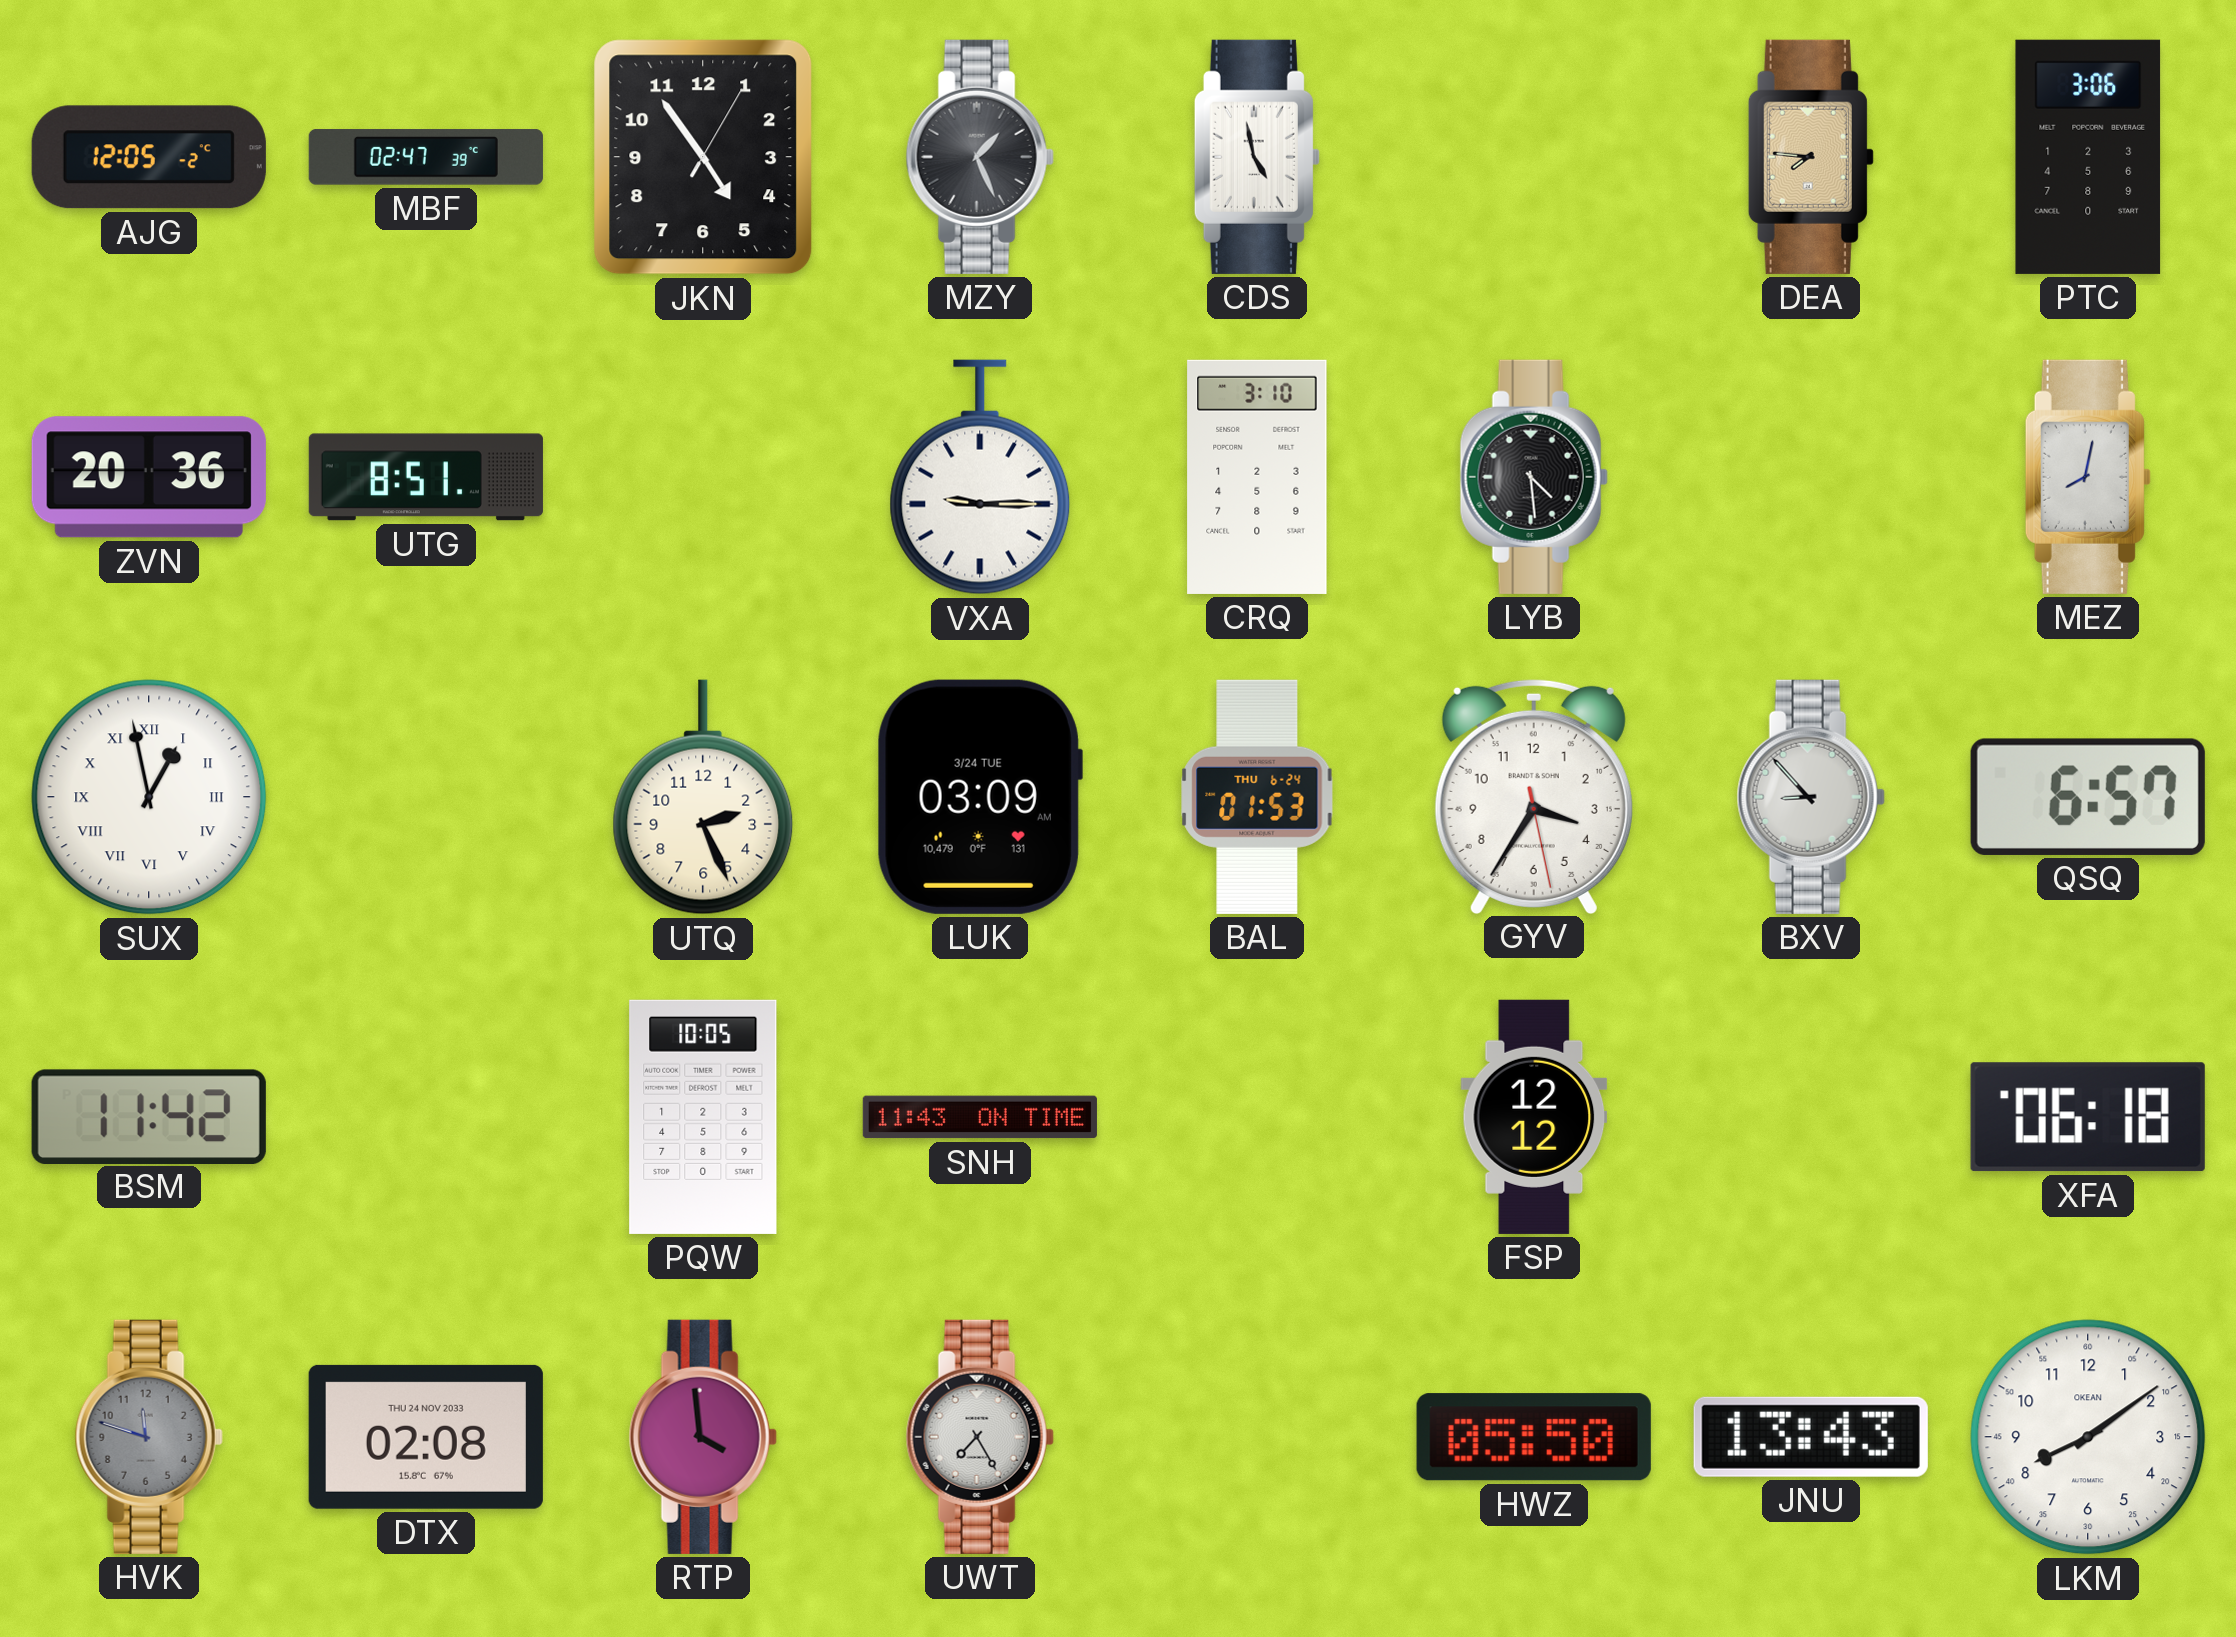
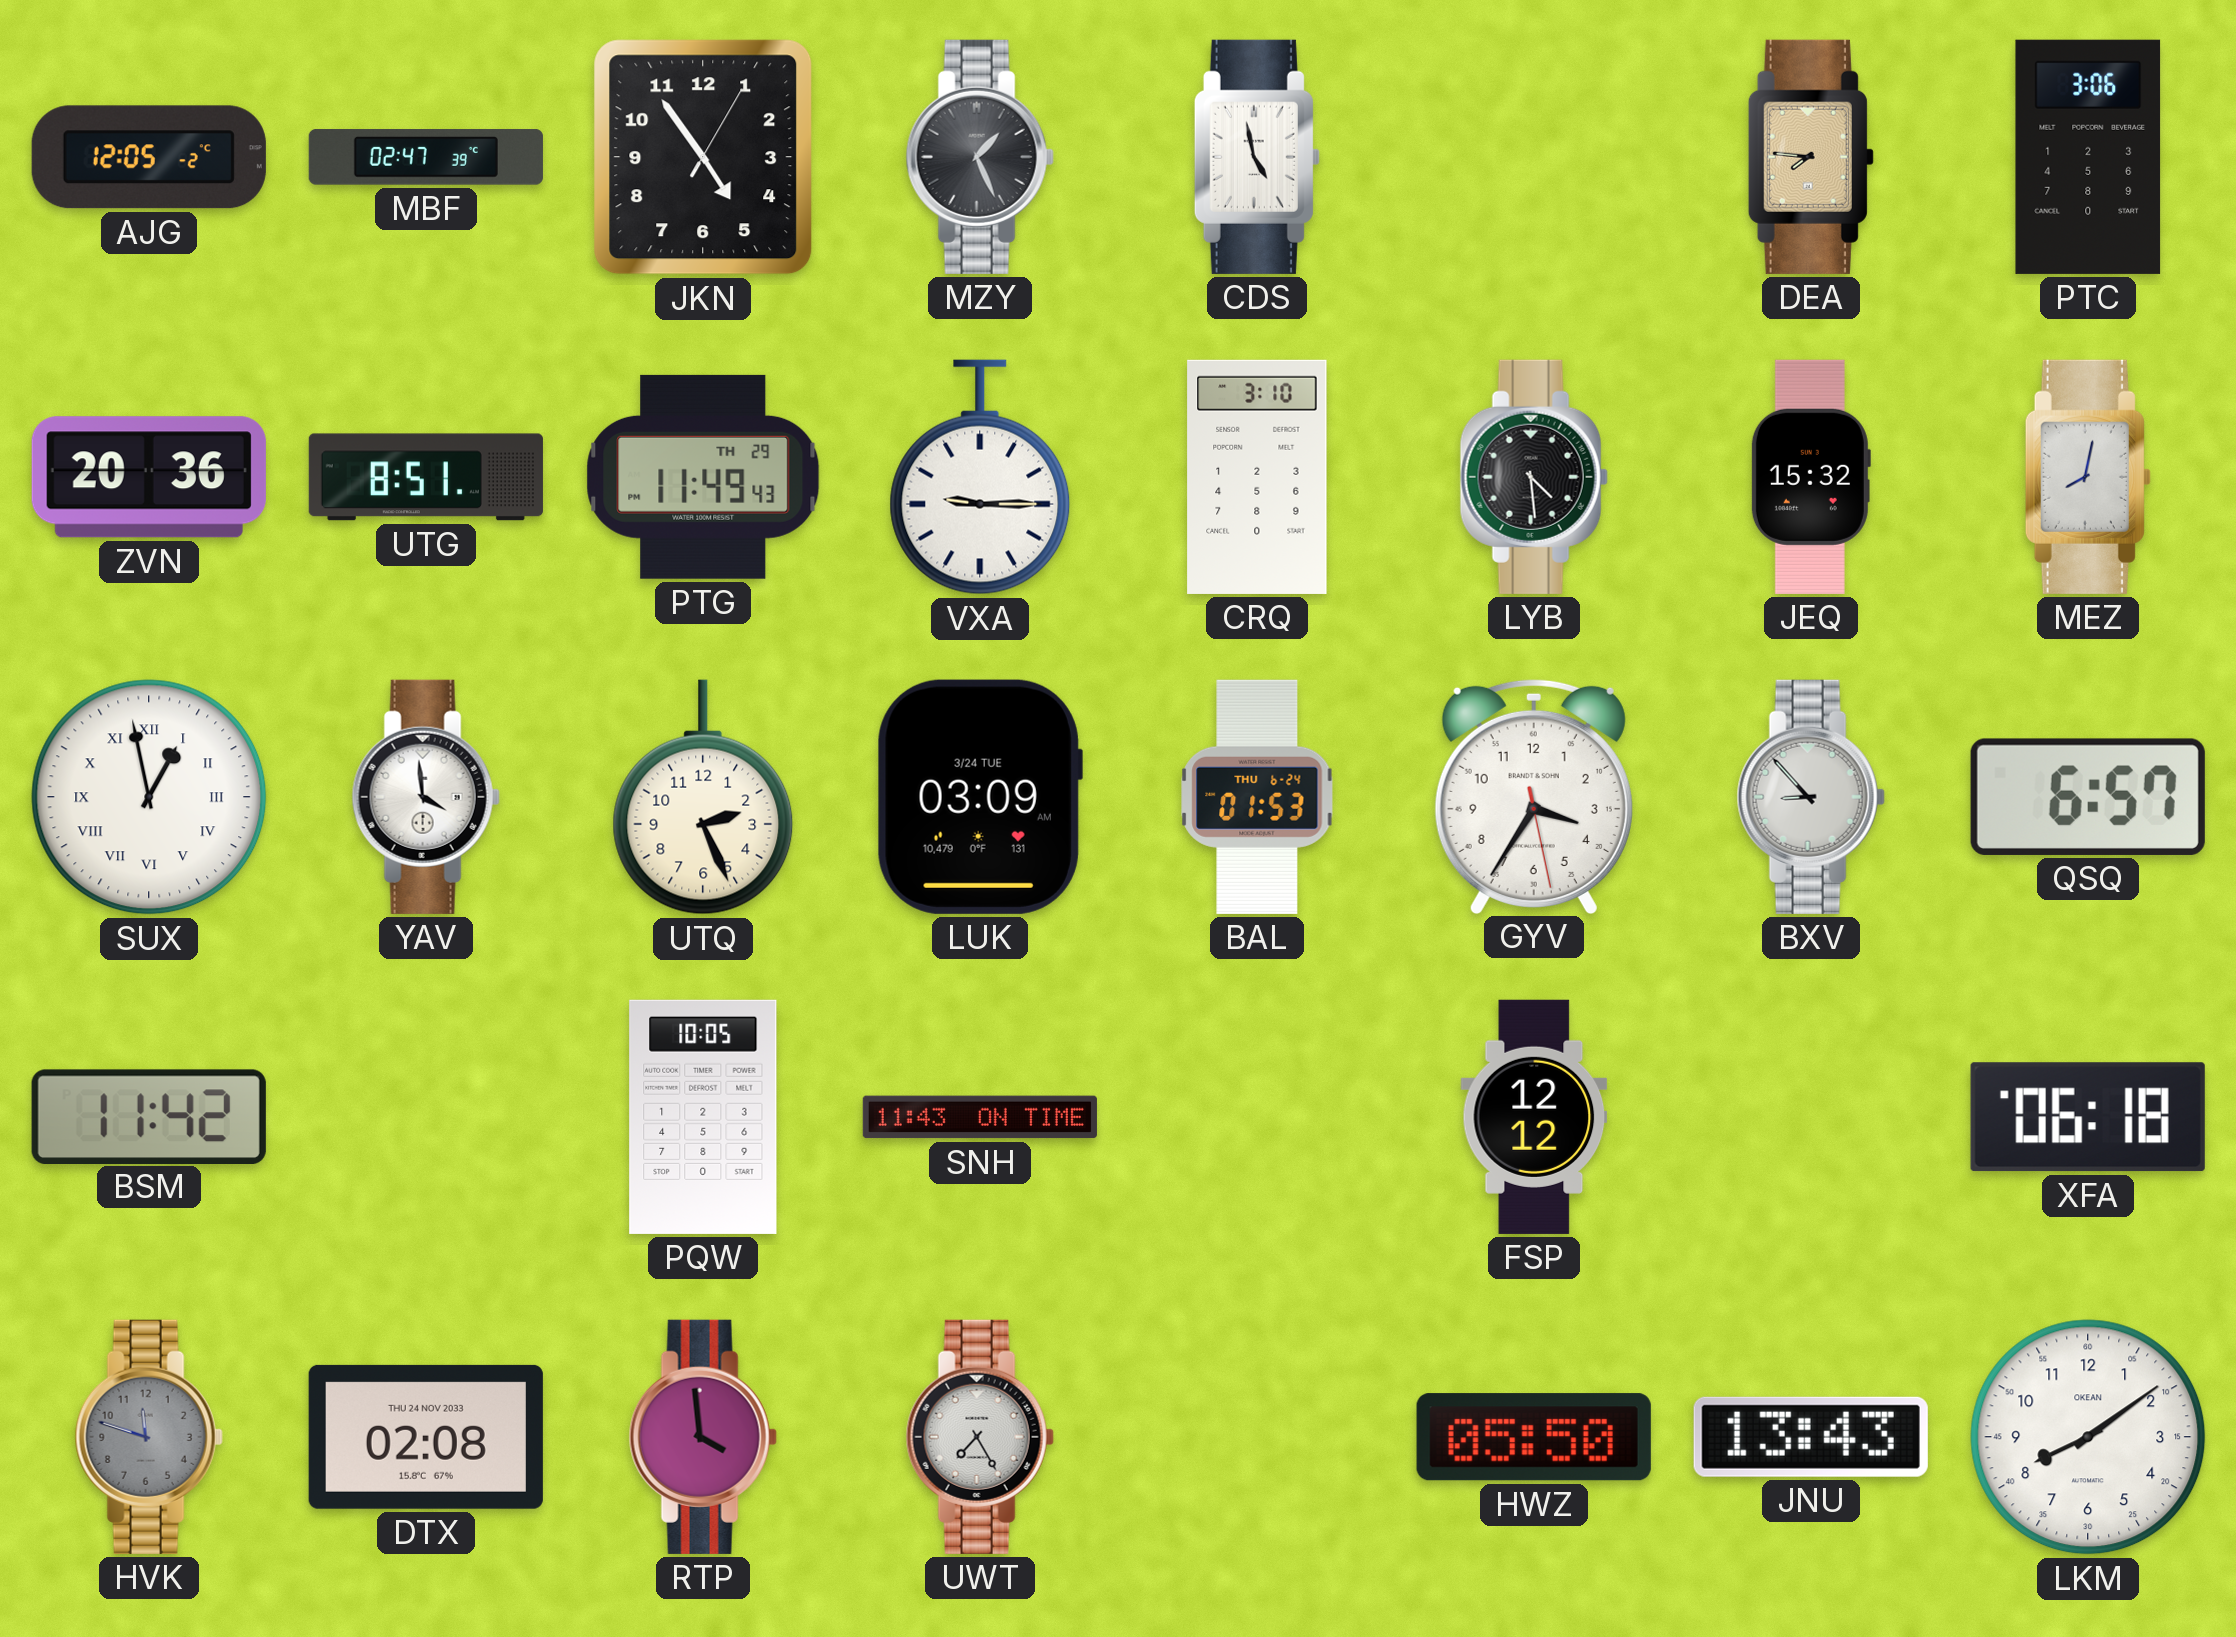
PTG: none -> 11:49
JEQ: none -> 15:32
YAV: none -> 3:59
